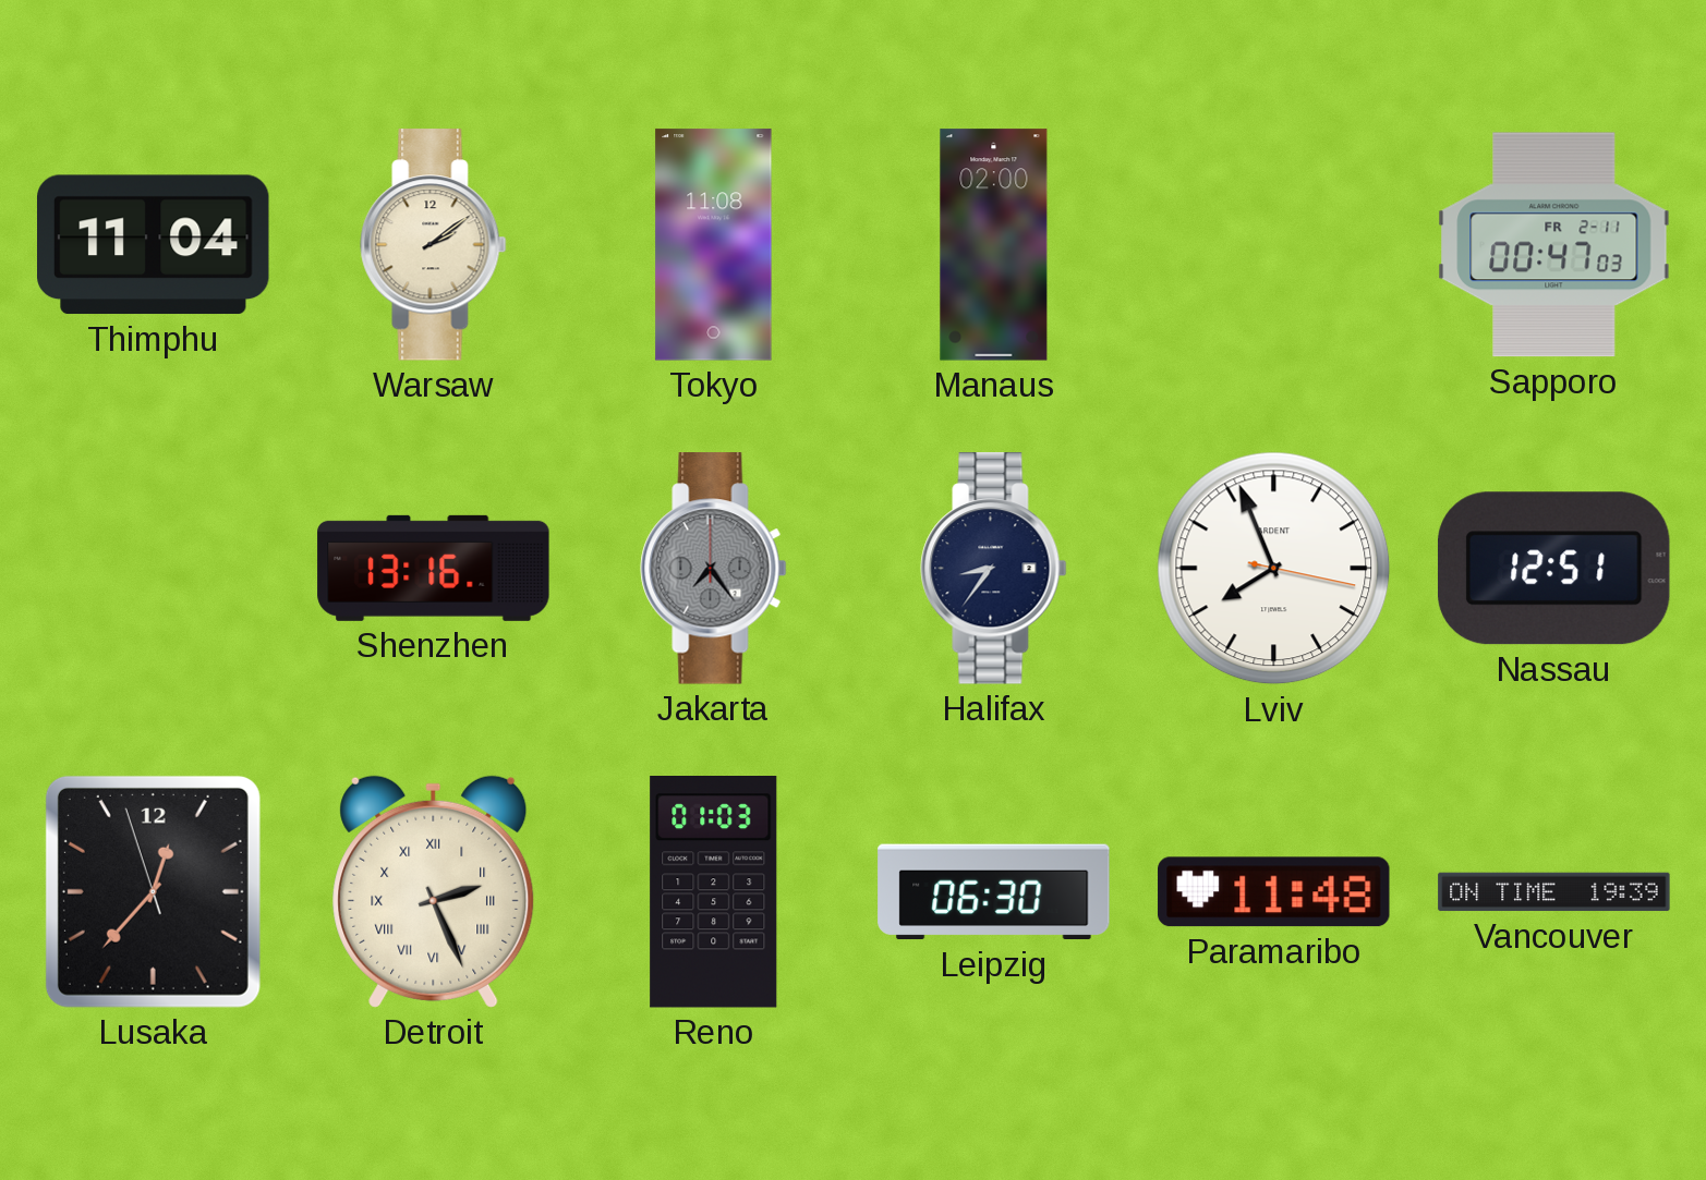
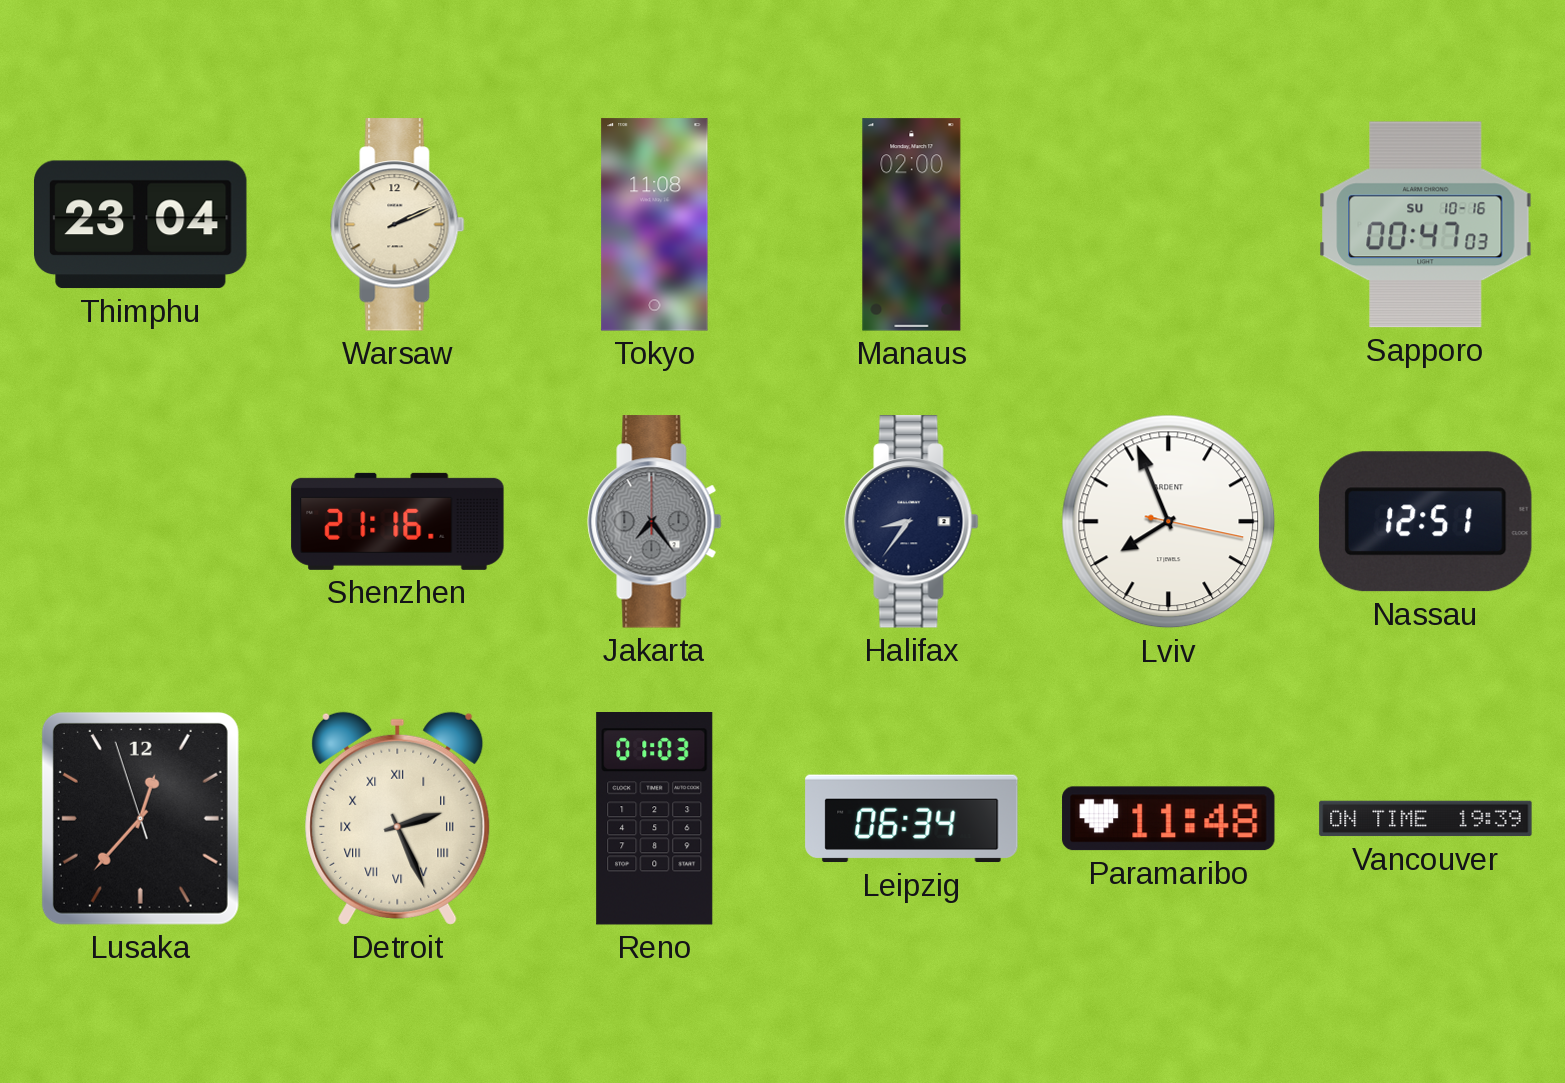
Thimphu: 11:04 -> 23:04
Warsaw: 2:09 -> 2:11
Sapporo date: FR 2-11 -> SU 10-16
Shenzhen: 13:16 -> 21:16
Leipzig: 06:30 -> 06:34
